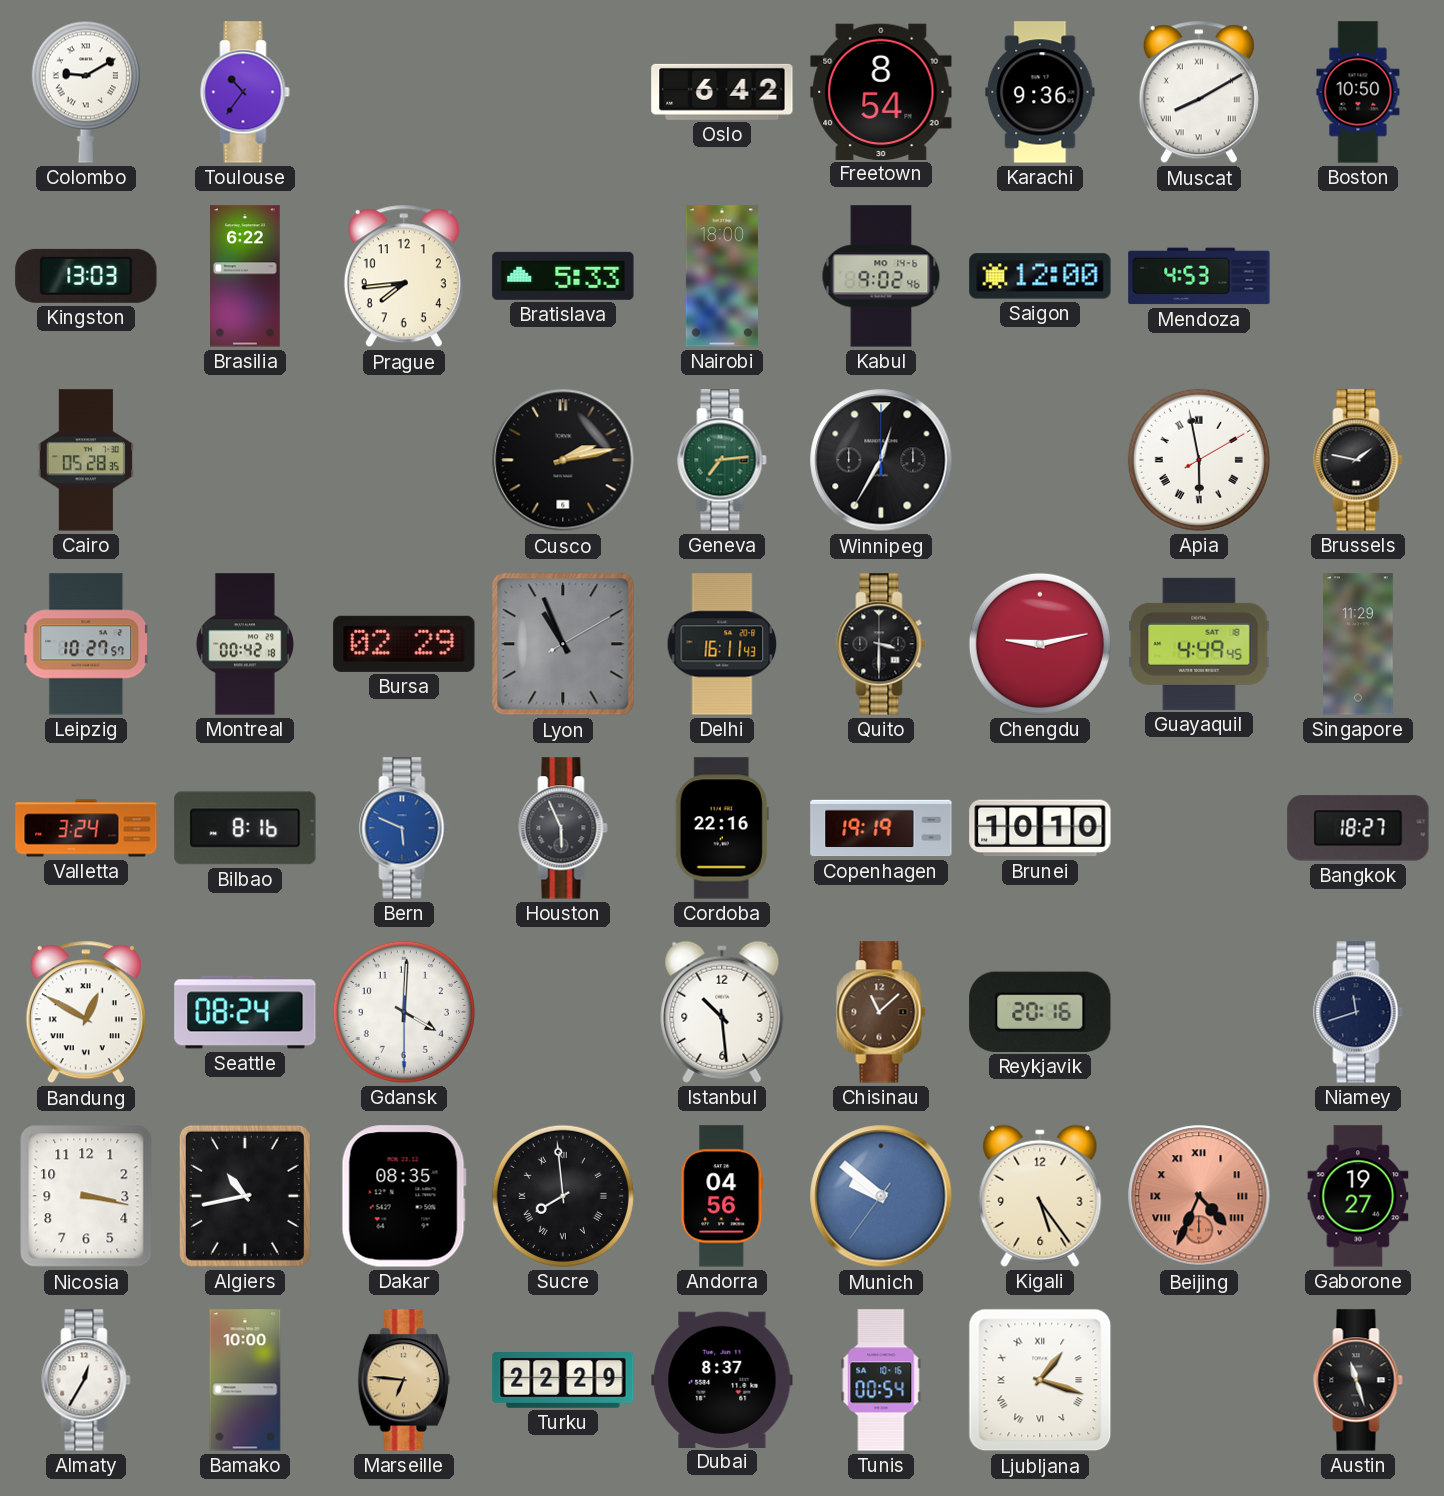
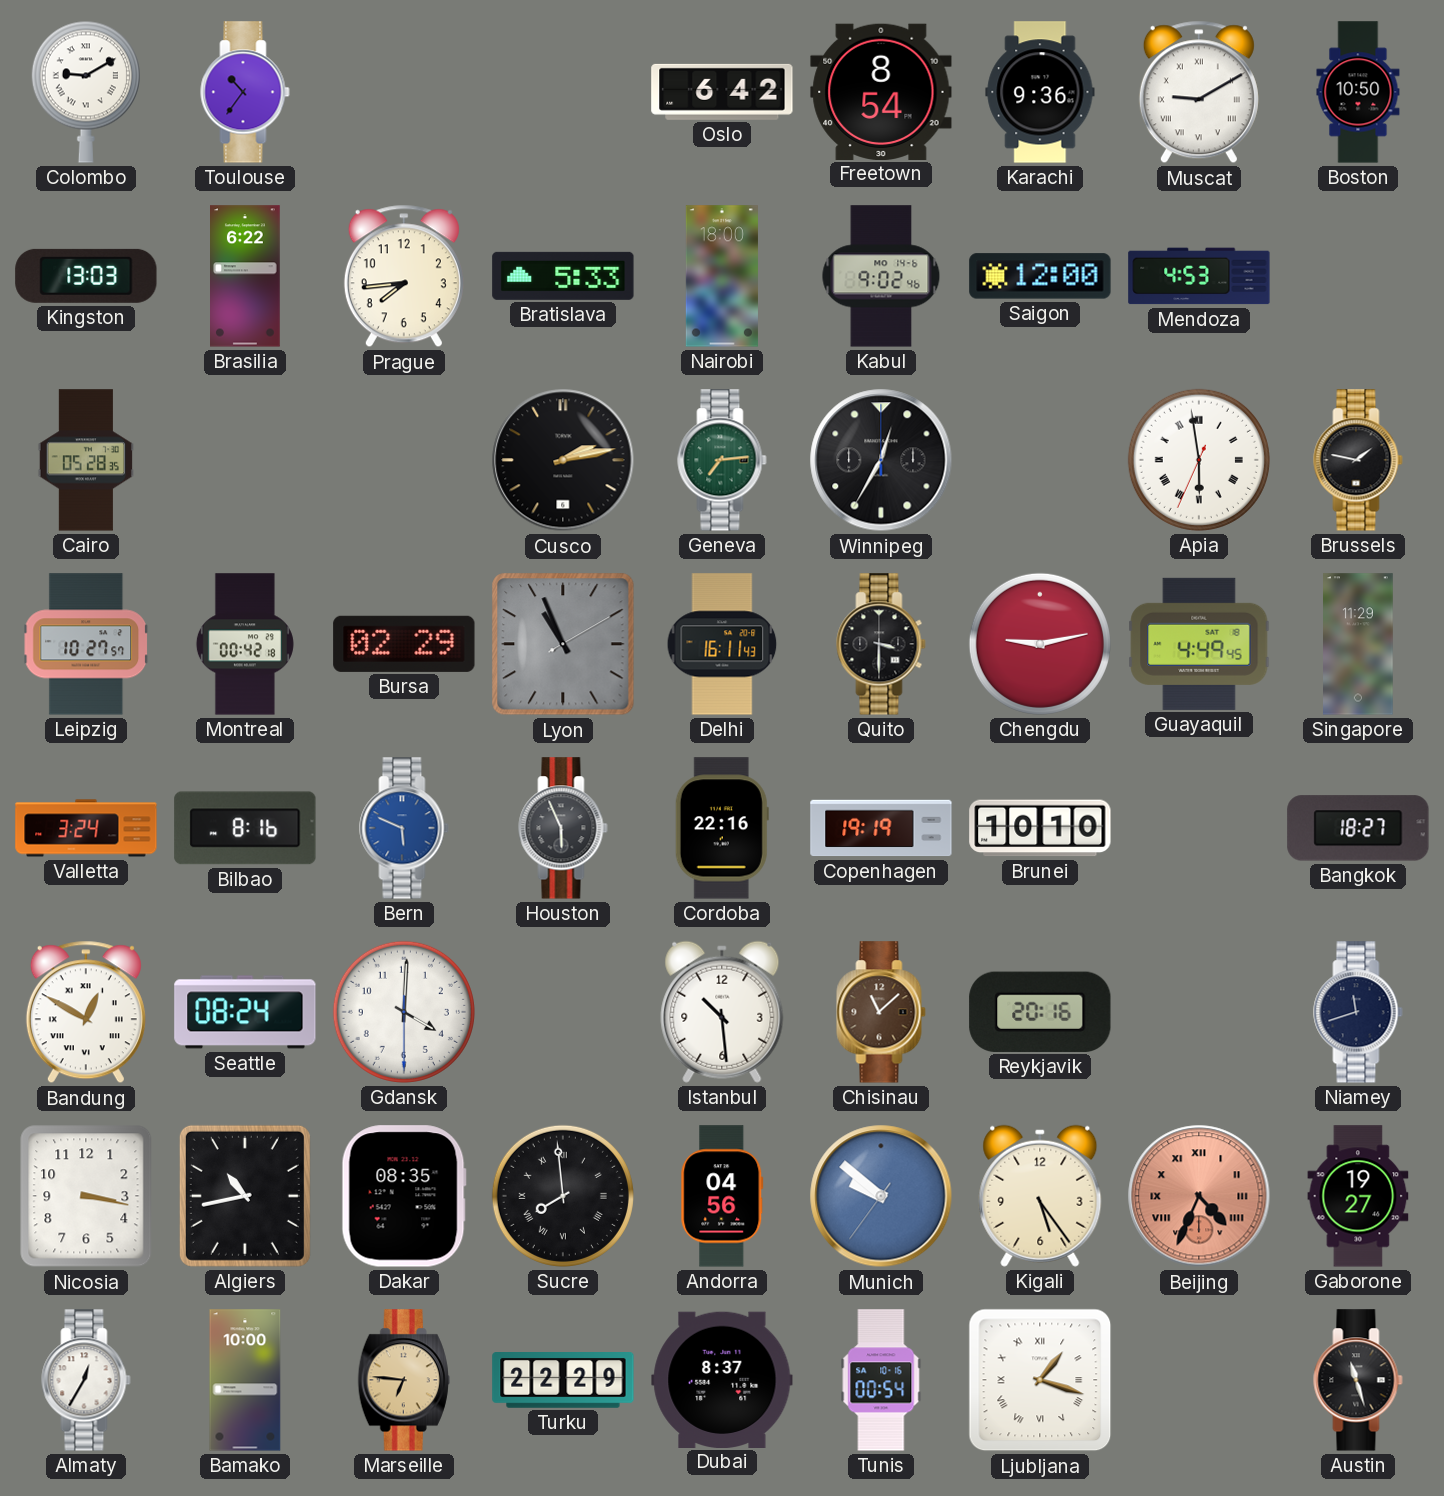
Muscat: 8:10 -> 9:10
Apia: 5:58:10 -> 5:58:34
